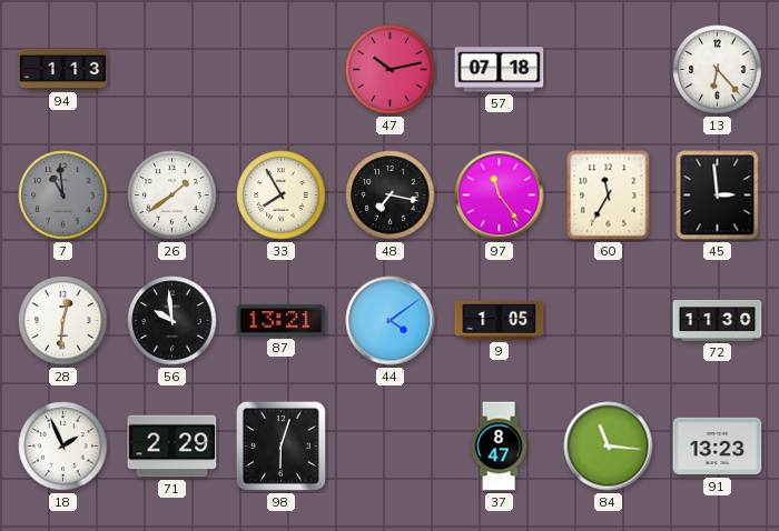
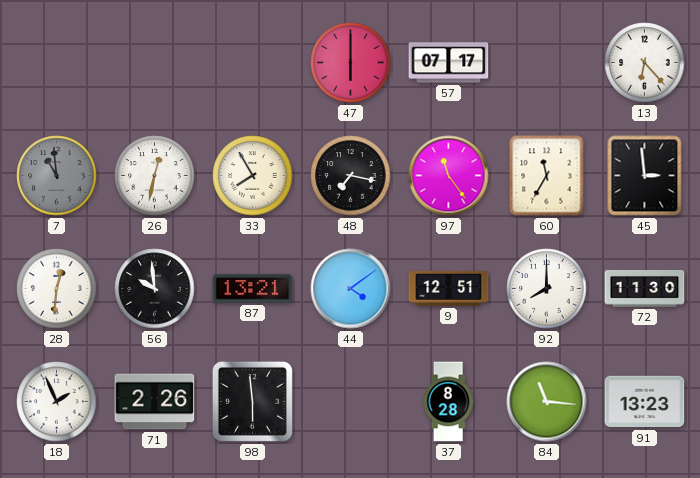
94: 1:13 -> none
47: 10:13 -> 6:00
57: 07:18 -> 07:17
26: 1:39 -> 12:32
9: 1:05 -> 12:51
92: none -> 8:00
71: 2:29 -> 2:26
98: 6:03 -> 5:59
37: 8:47 -> 8:28
